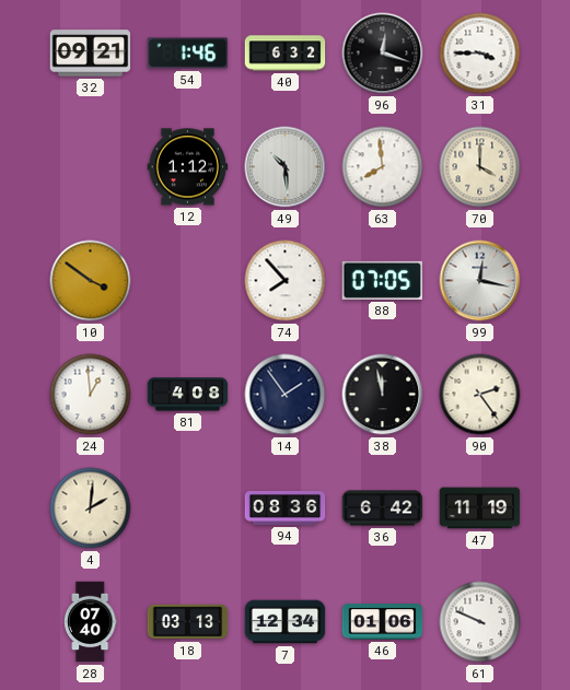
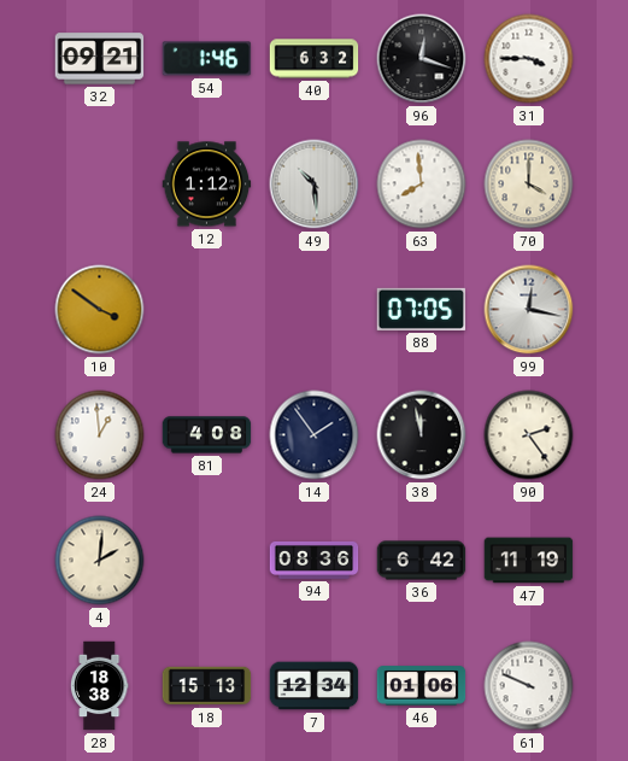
74: 7:53 -> none
28: 07:40 -> 18:38
18: 03:13 -> 15:13
